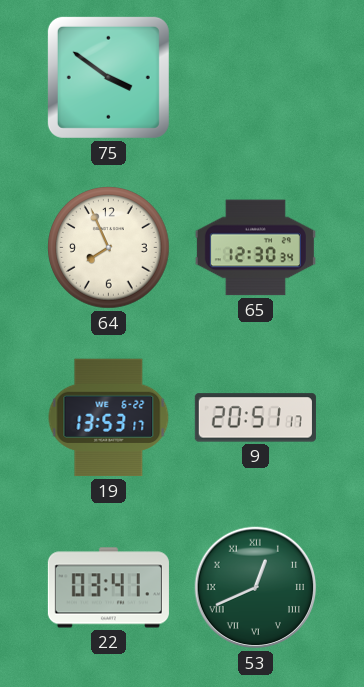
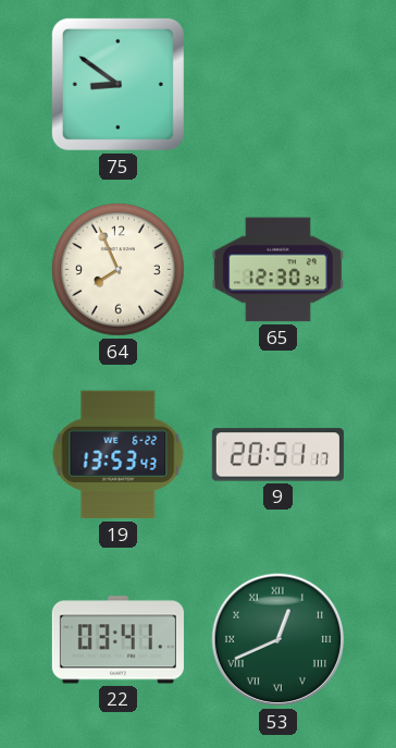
75: 3:51 -> 8:51
19: 13:53:17 -> 13:53:43
